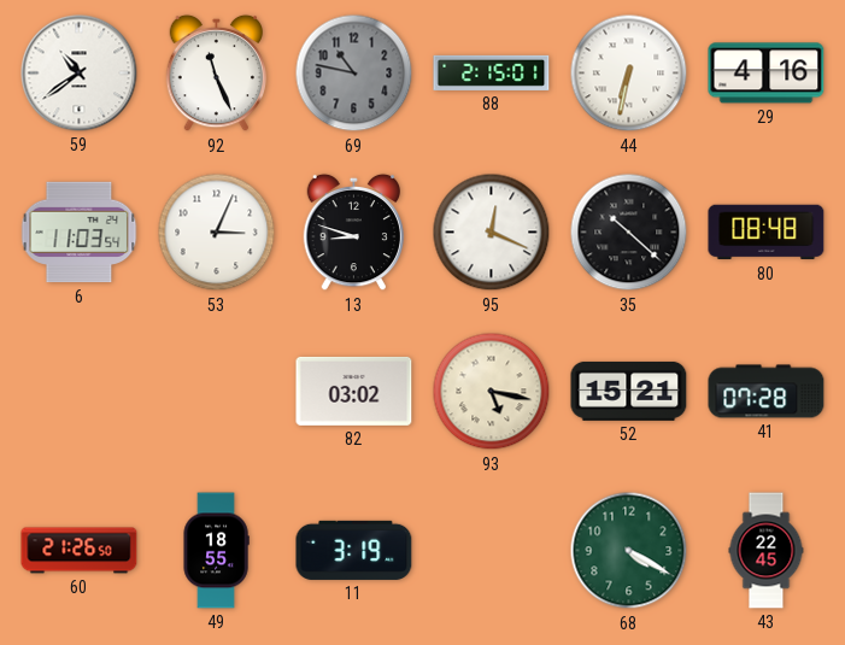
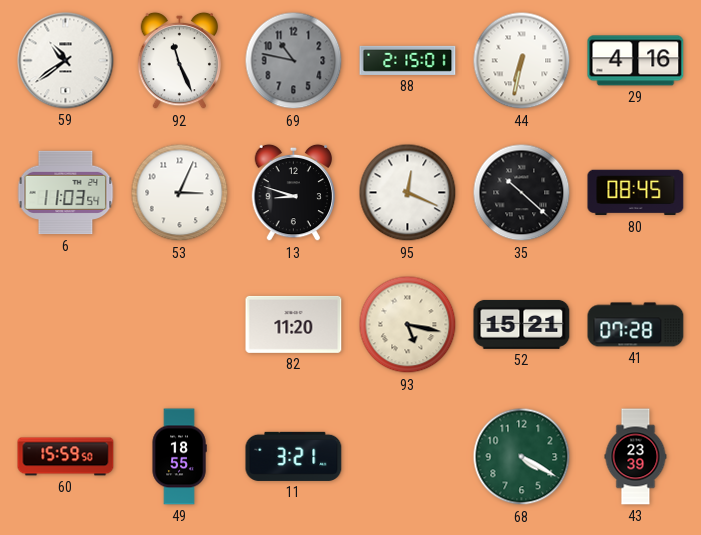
80: 08:48 -> 08:45
82: 03:02 -> 11:20
60: 21:26 -> 15:59
11: 3:19 -> 3:21
43: 22:45 -> 23:39
